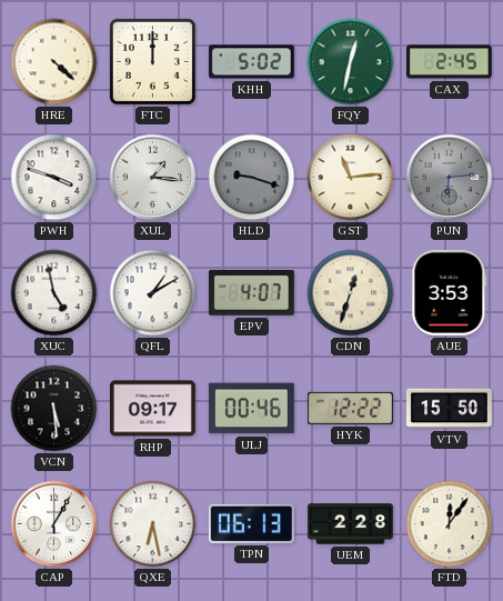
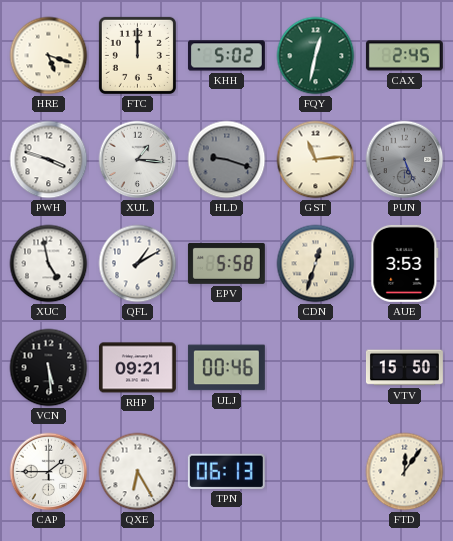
HRE: 4:22 -> 5:18
PUN: 6:14 -> 5:26
EPV: 4:07 -> 5:58
RHP: 09:17 -> 09:21
HYK: 12:22 -> none
CAP: 1:05 -> 1:45
QXE: 6:28 -> 6:25
UEM: 2:28 -> none
